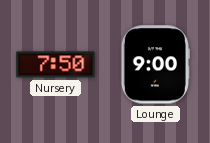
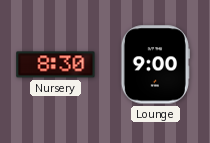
Nursery: 7:50 -> 8:30
